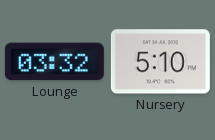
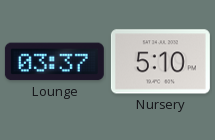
Lounge: 03:32 -> 03:37
